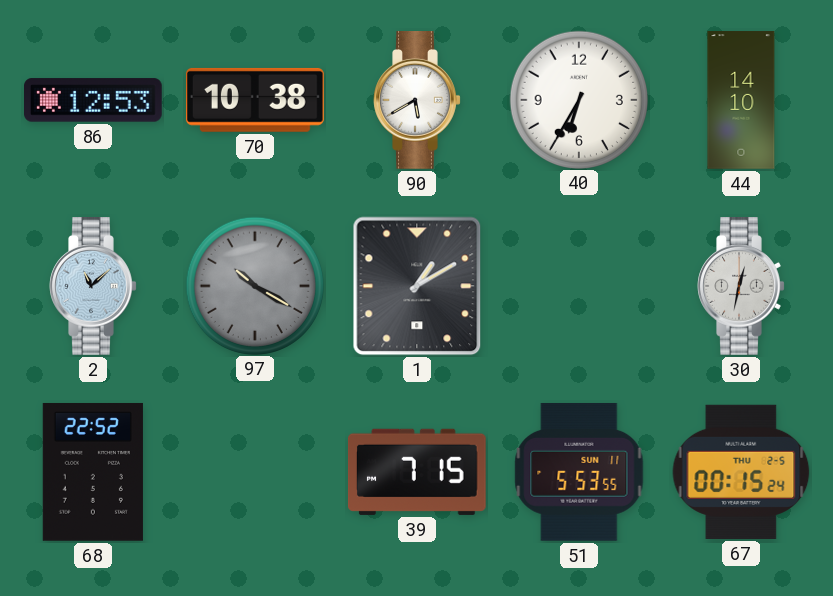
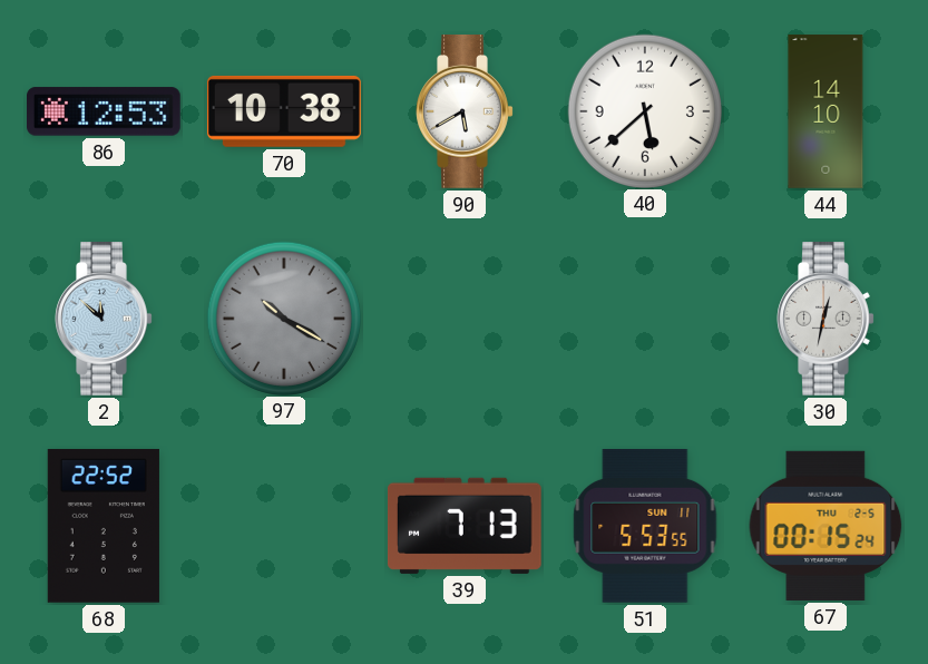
40: 6:35 -> 5:38
2: 11:08 -> 11:52
1: 1:10 -> none
39: 7:15 -> 7:13
